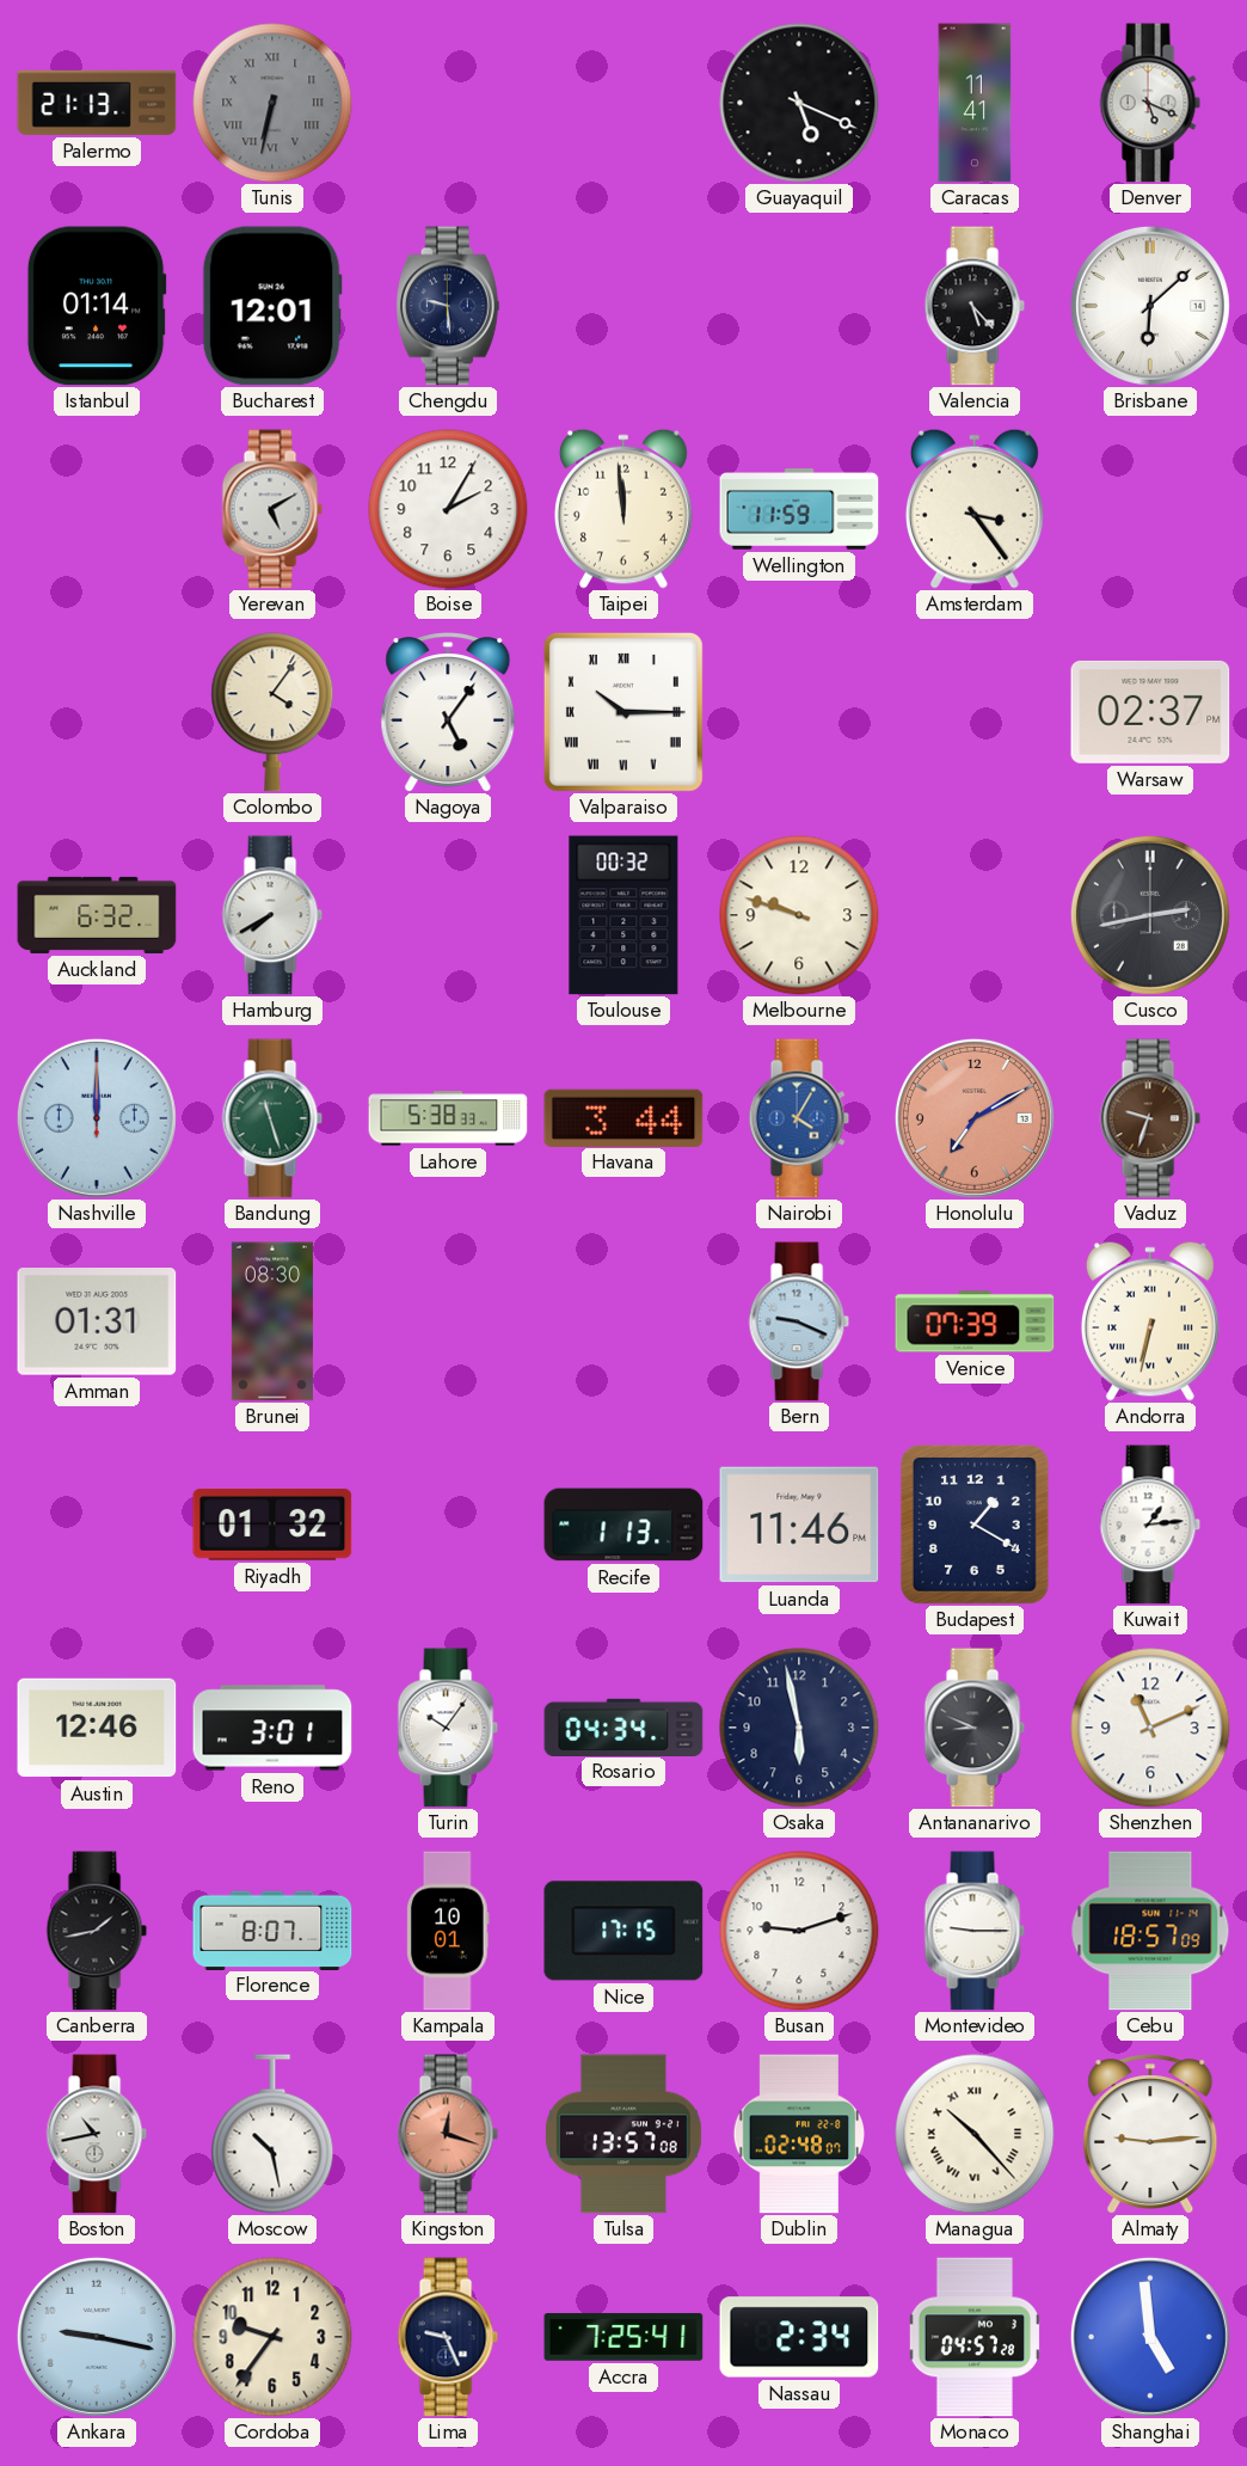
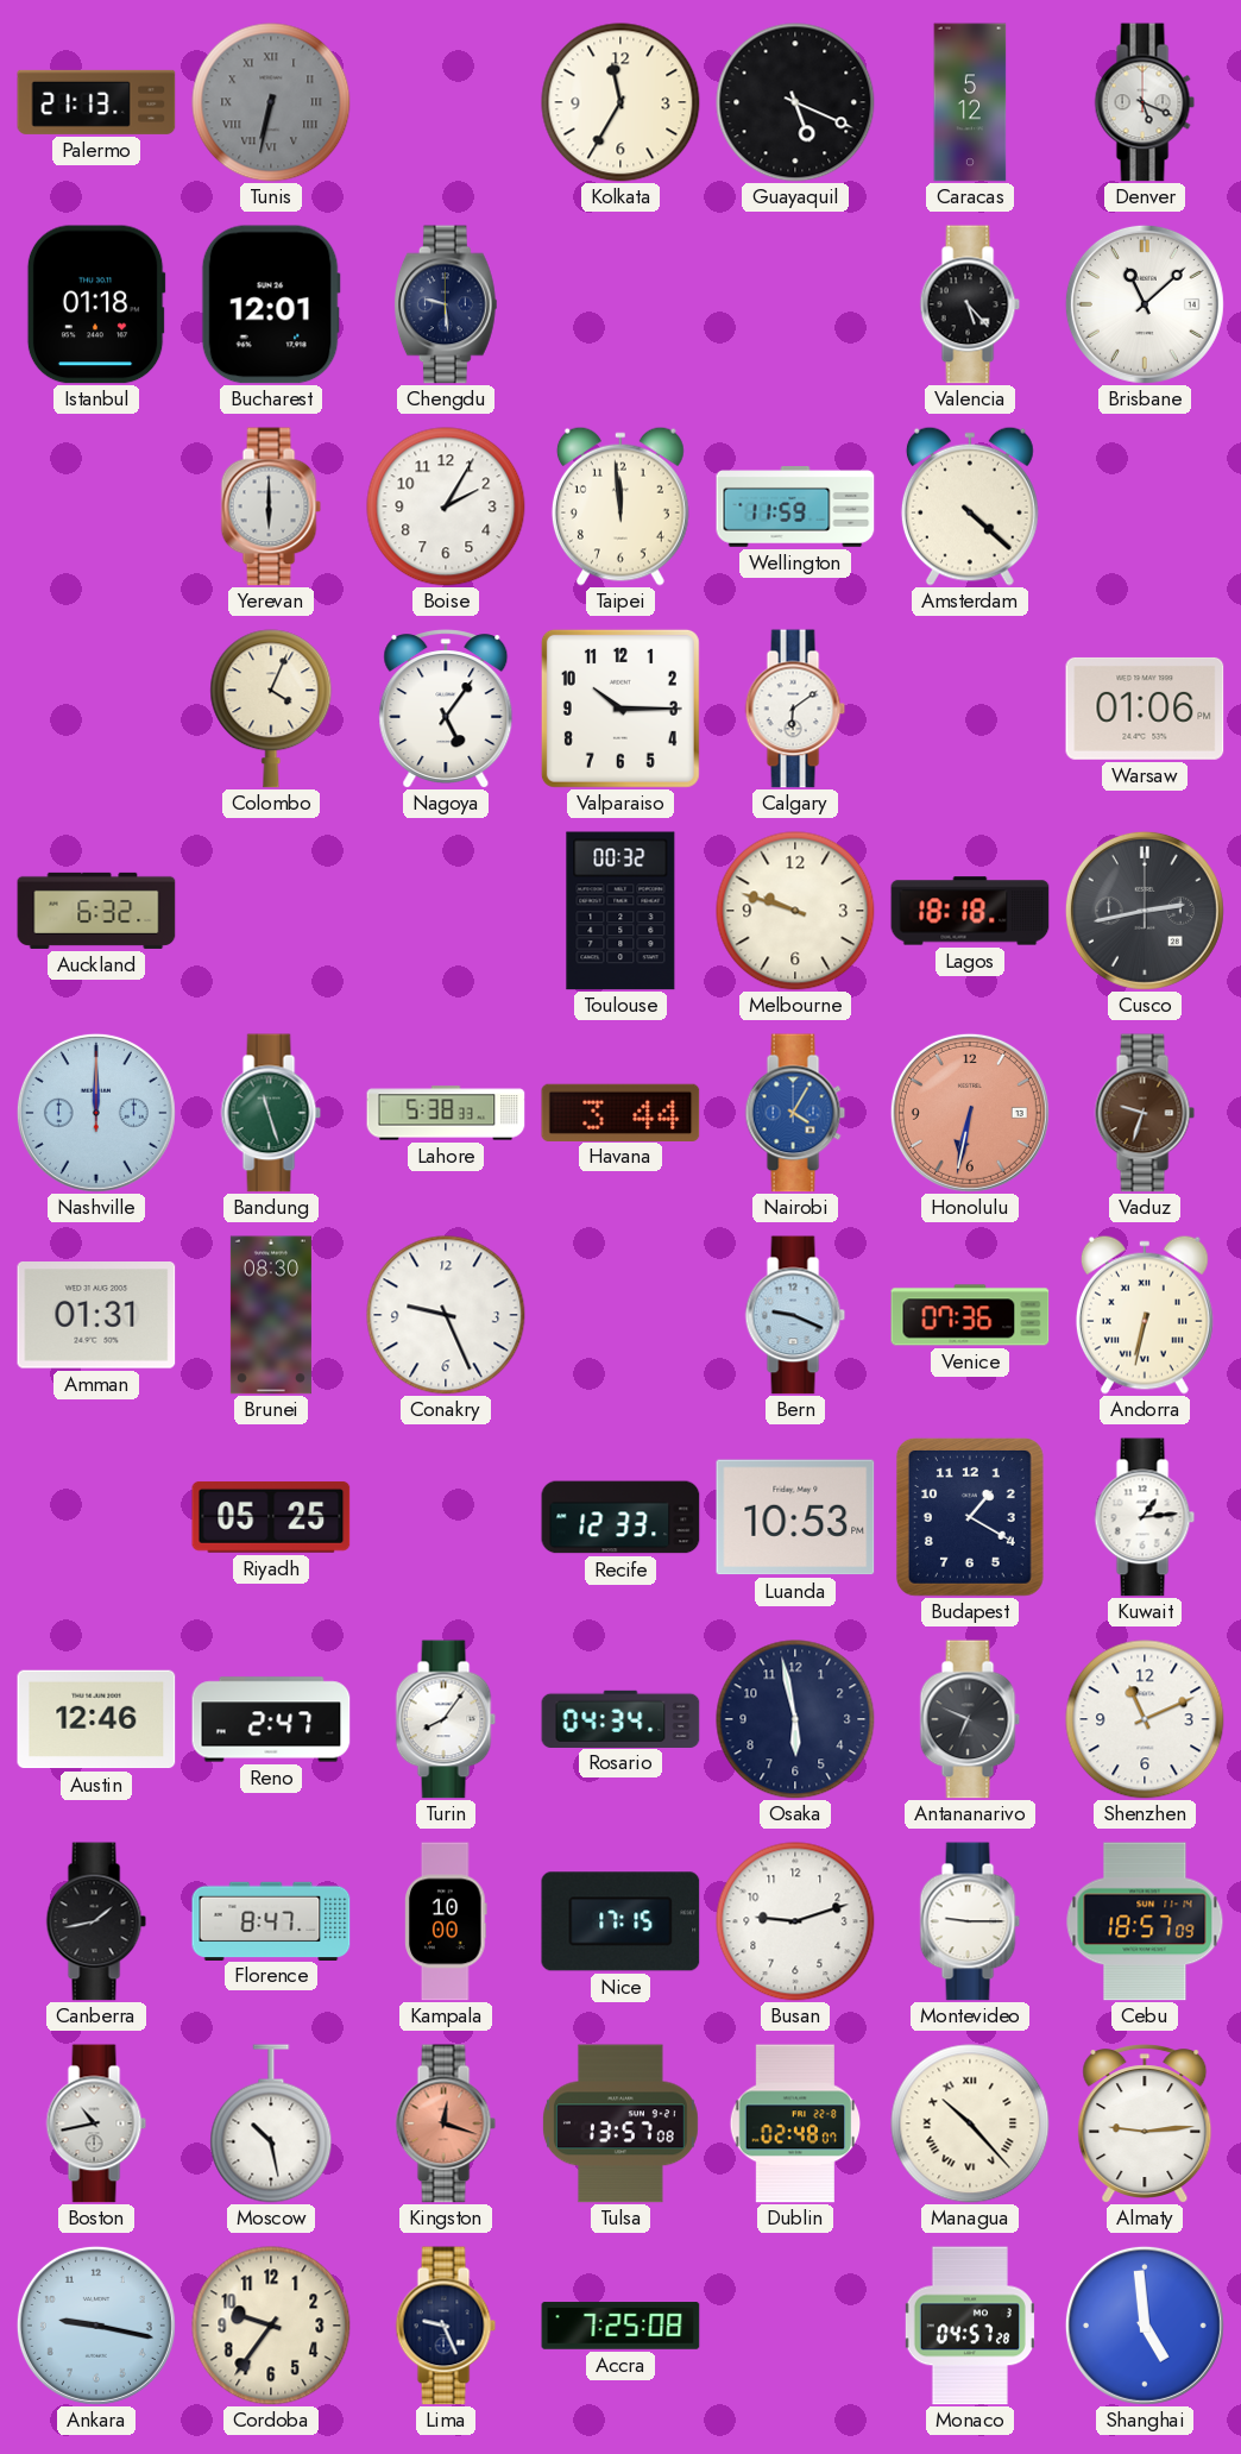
Kolkata: none -> 11:35
Caracas: 11:41 -> 5:12
Istanbul: 01:14 -> 01:18
Brisbane: 6:08 -> 11:08
Yerevan: 5:10 -> 6:00
Amsterdam: 3:24 -> 4:22
Colombo: 4:06 -> 4:04
Valparaiso numerals: Roman -> Arabic
Calgary: none -> 6:09
Warsaw: 02:37 -> 01:06
Hamburg: 7:40 -> none
Lagos: none -> 18:18
Honolulu: 7:10 -> 6:32
Conakry: none -> 9:26
Venice: 07:39 -> 07:36
Riyadh: 01:32 -> 05:25
Recife: 1:13 -> 12:33
Luanda: 11:46 -> 10:53
Reno: 3:01 -> 2:47
Turin: 10:06 -> 8:06
Antananarivo: 8:49 -> 6:49
Florence: 8:07 -> 8:47
Kampala: 10:01 -> 10:00
Accra: 7:25:41 -> 7:25:08
Nassau: 2:34 -> none
